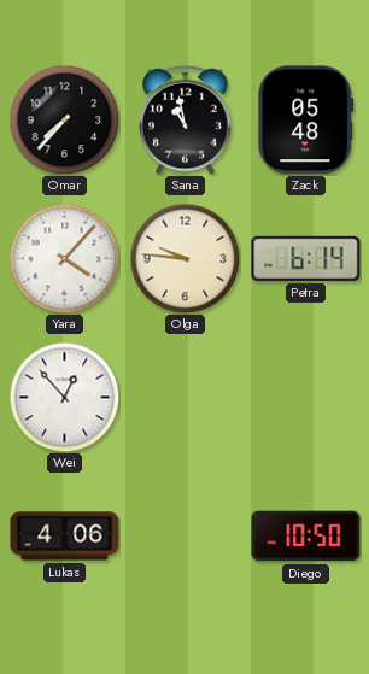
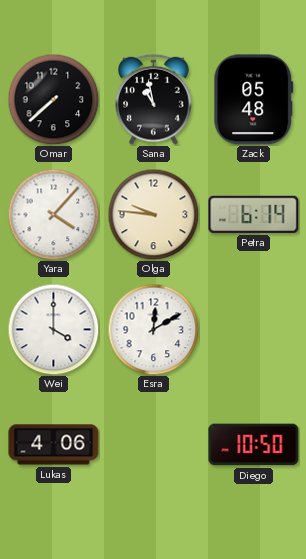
Omar: 7:37 -> 7:38
Wei: 12:53 -> 4:00
Esra: none -> 12:10
